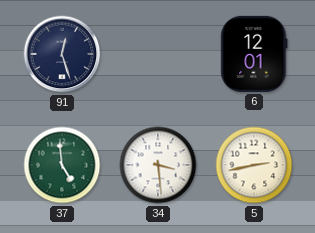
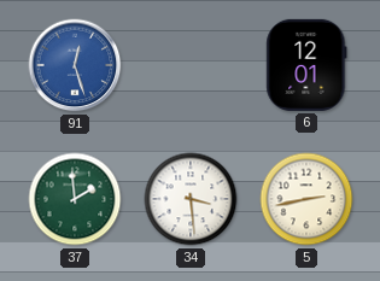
91 dial: navy -> blue
37: 4:59 -> 1:59
